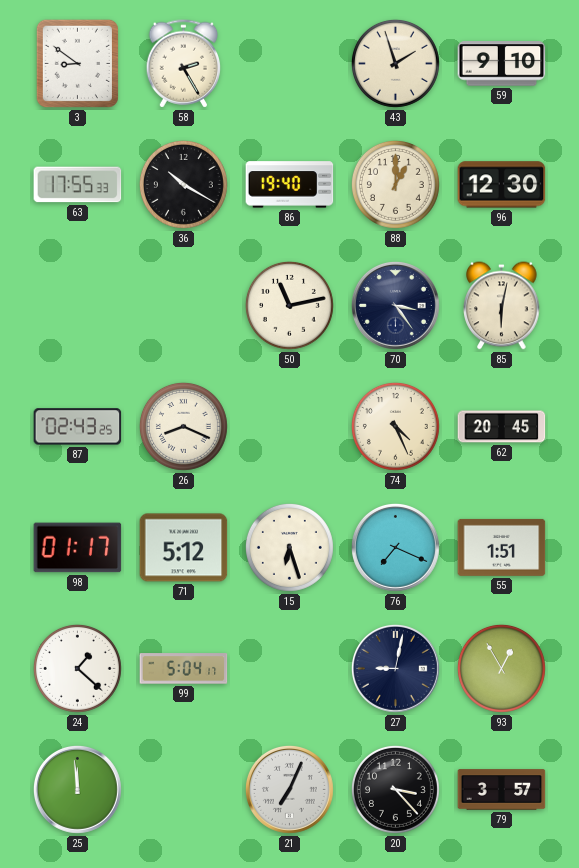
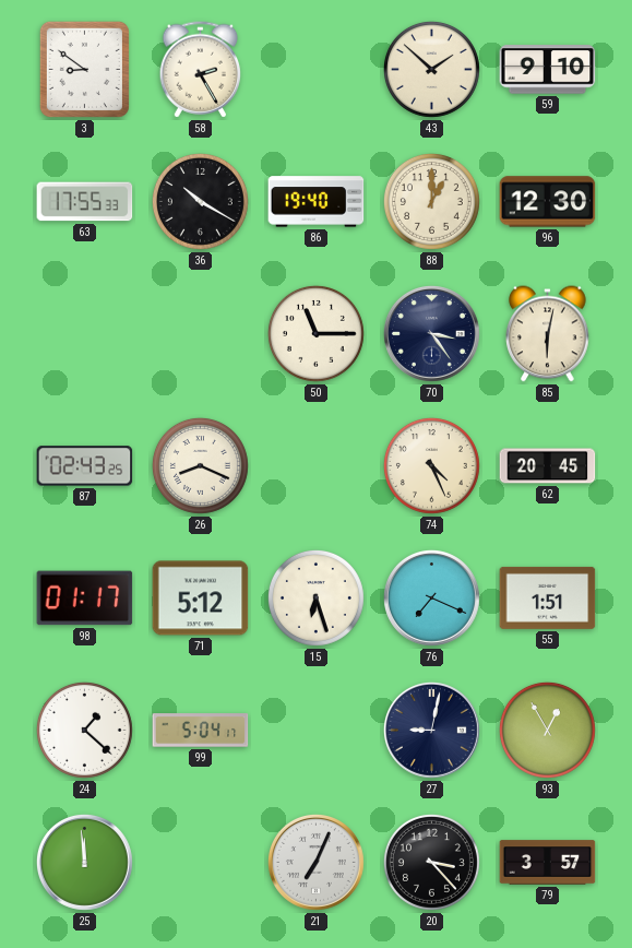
43: 1:57 -> 1:52
50: 11:13 -> 11:15
